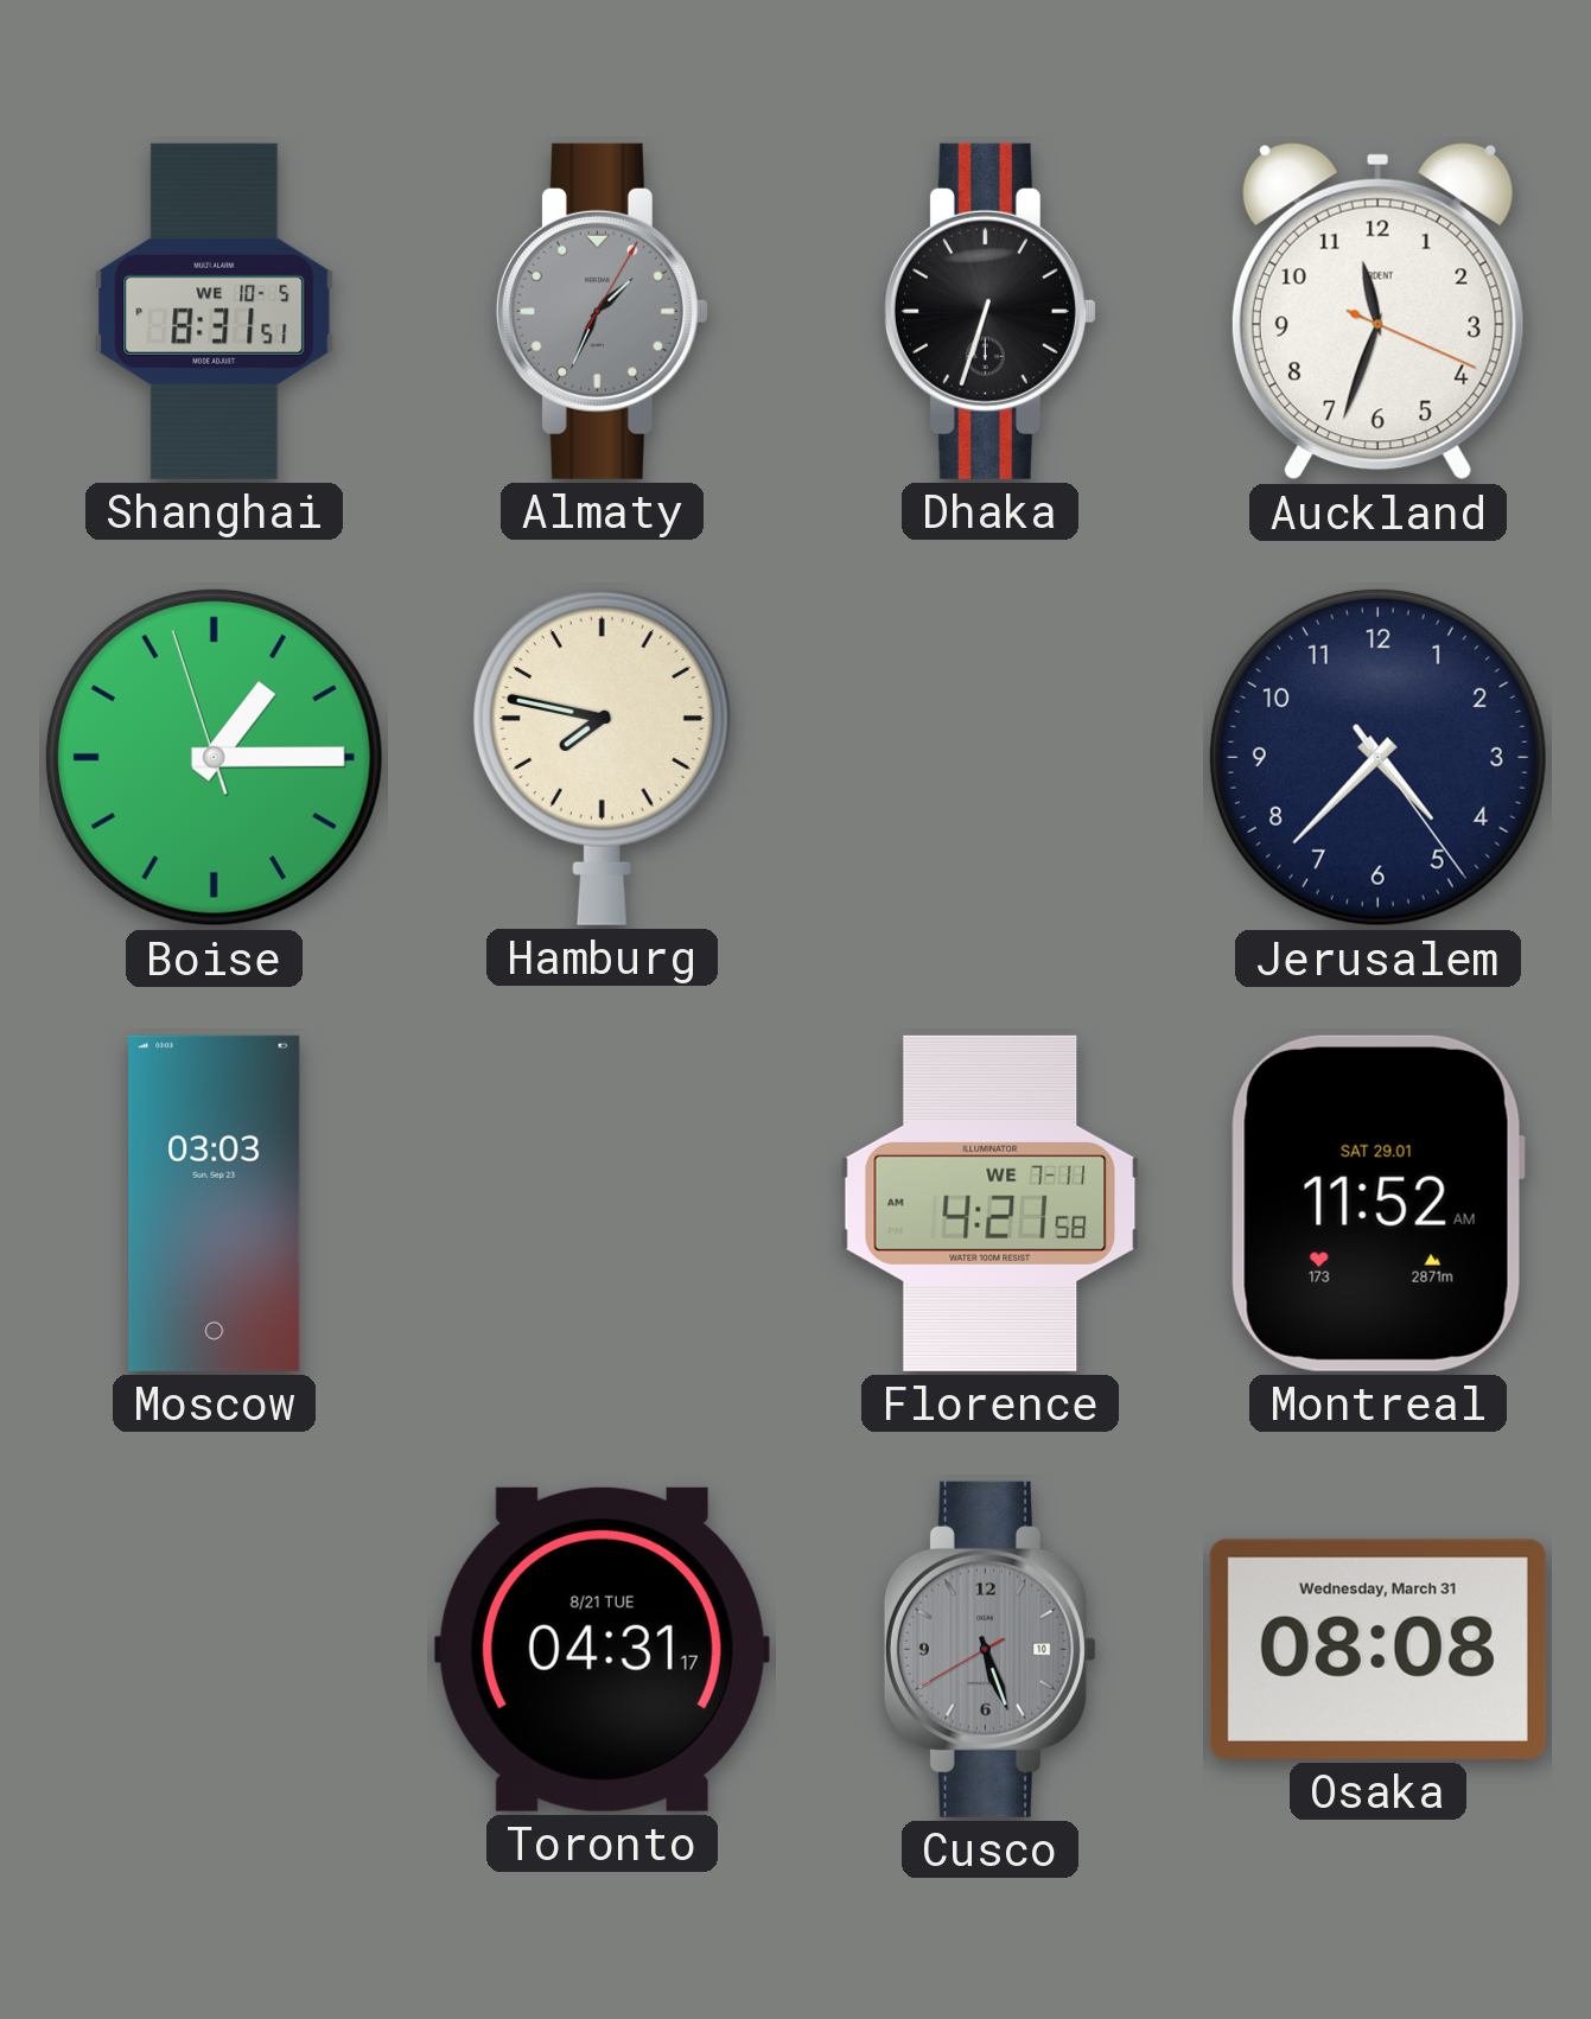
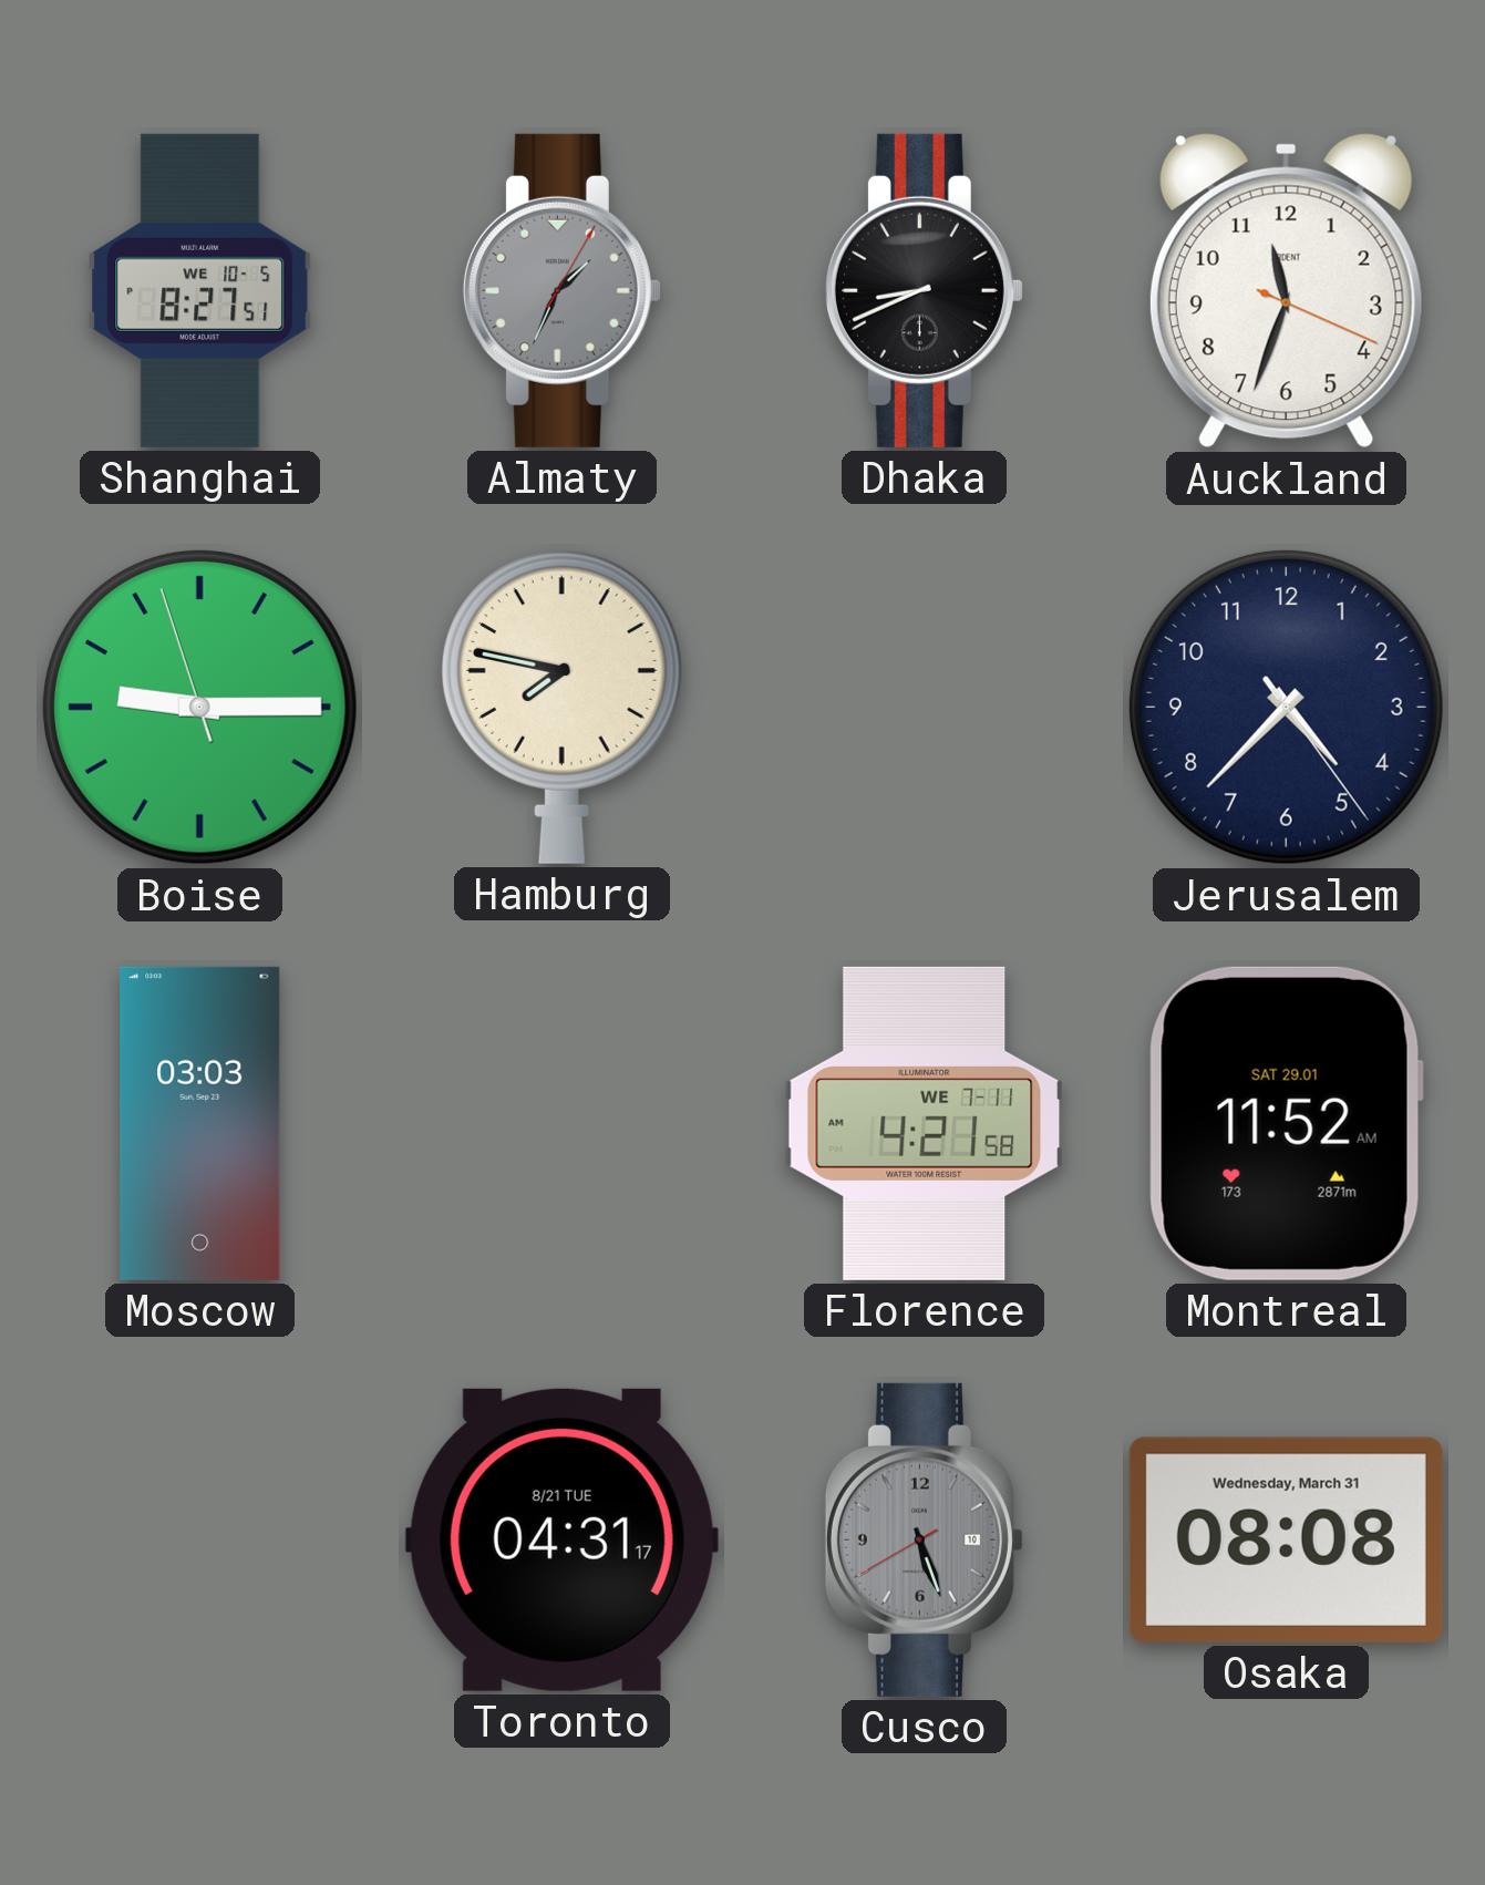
Shanghai: 8:31 -> 8:27
Dhaka: 6:33 -> 8:41
Boise: 1:14 -> 9:14
